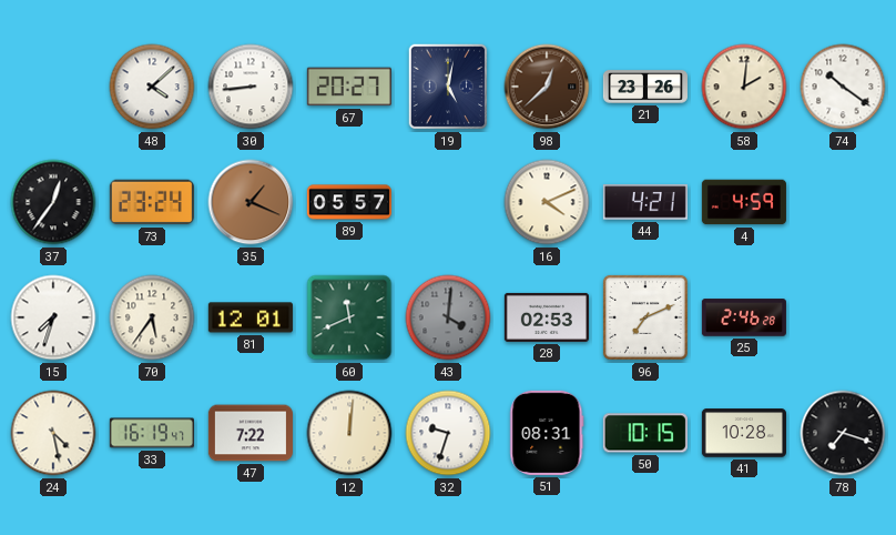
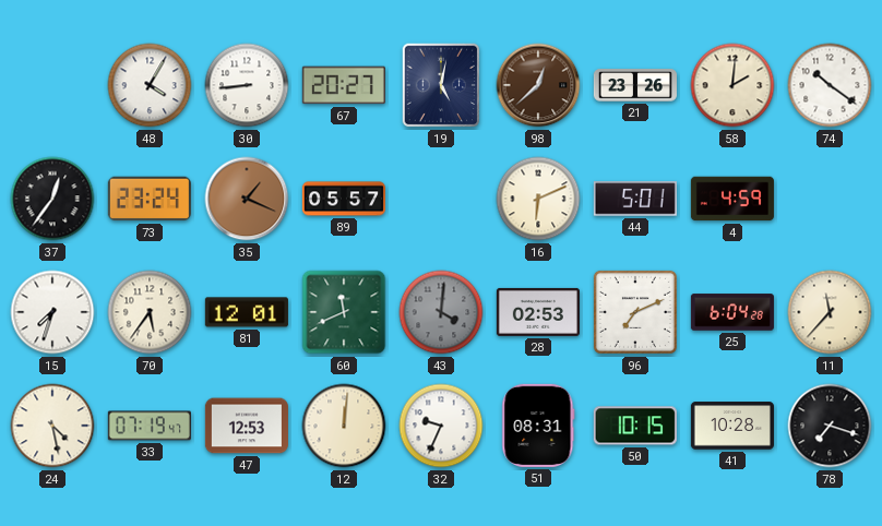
48: 4:08 -> 4:05
16: 4:11 -> 6:11
44: 4:21 -> 5:01
25: 2:46 -> 6:04
11: none -> 11:37
33: 16:19 -> 07:19
47: 7:22 -> 12:53
32: 9:33 -> 9:34
